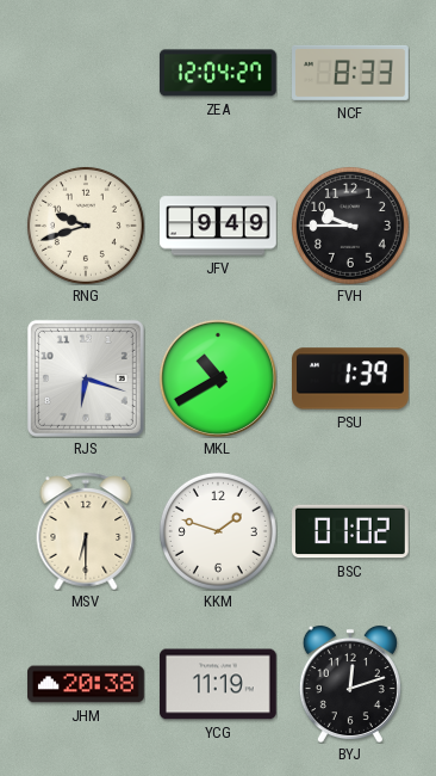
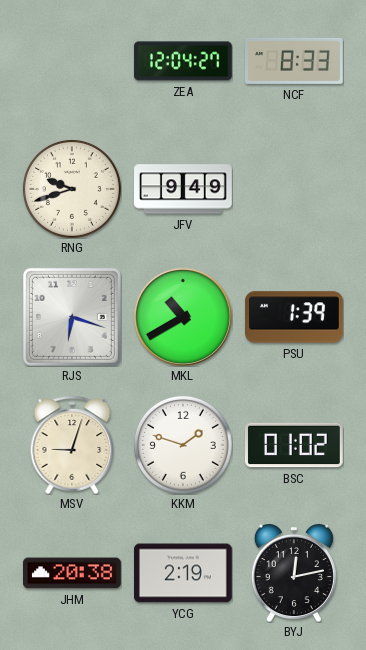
FVH: 9:45 -> none
MSV: 6:30 -> 9:03
YCG: 11:19 -> 2:19
BYJ: 12:12 -> 12:13
